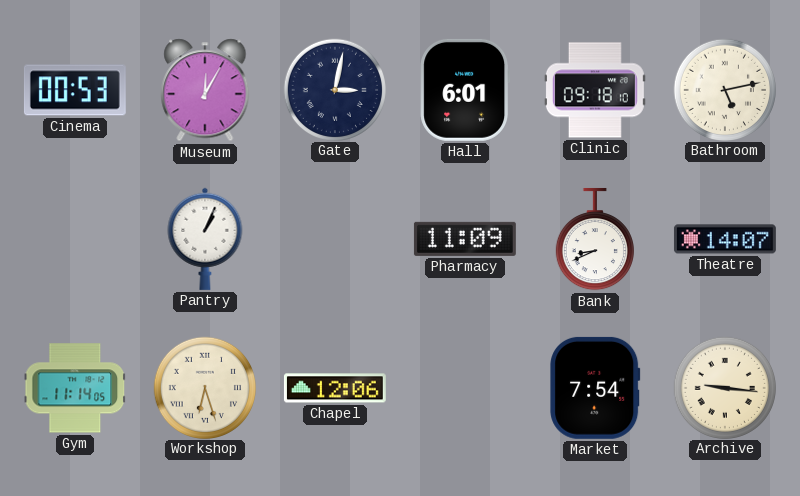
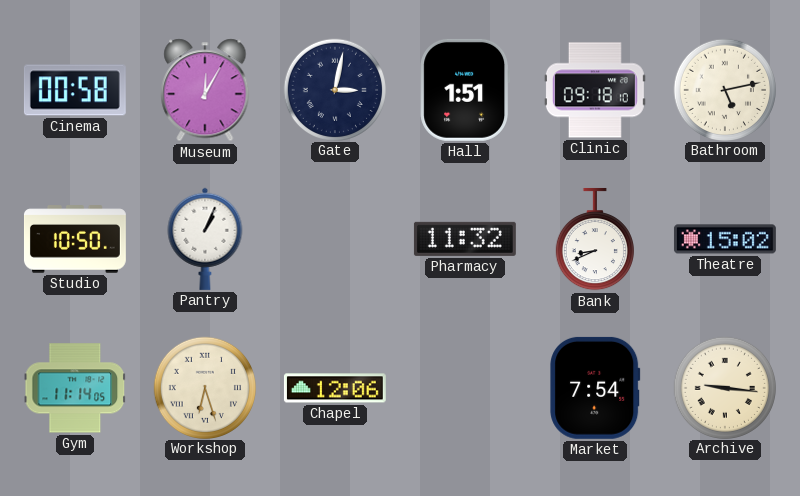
Cinema: 00:53 -> 00:58
Hall: 6:01 -> 1:51
Studio: none -> 10:50
Pharmacy: 11:09 -> 11:32
Theatre: 14:07 -> 15:02
